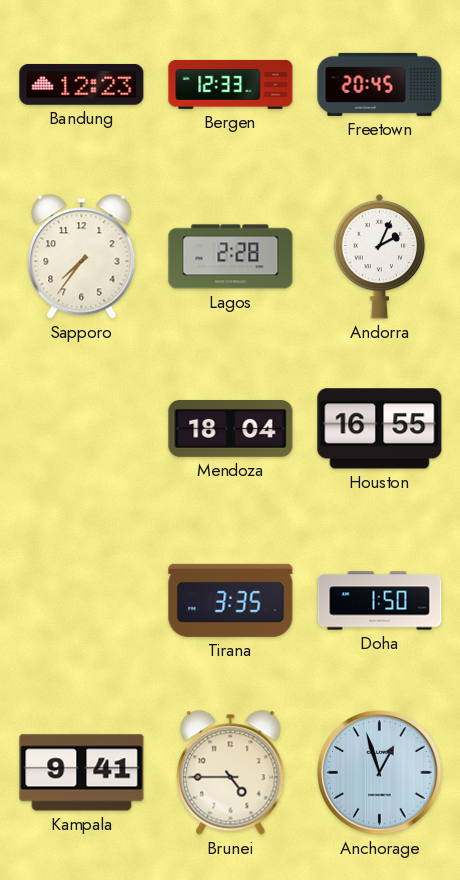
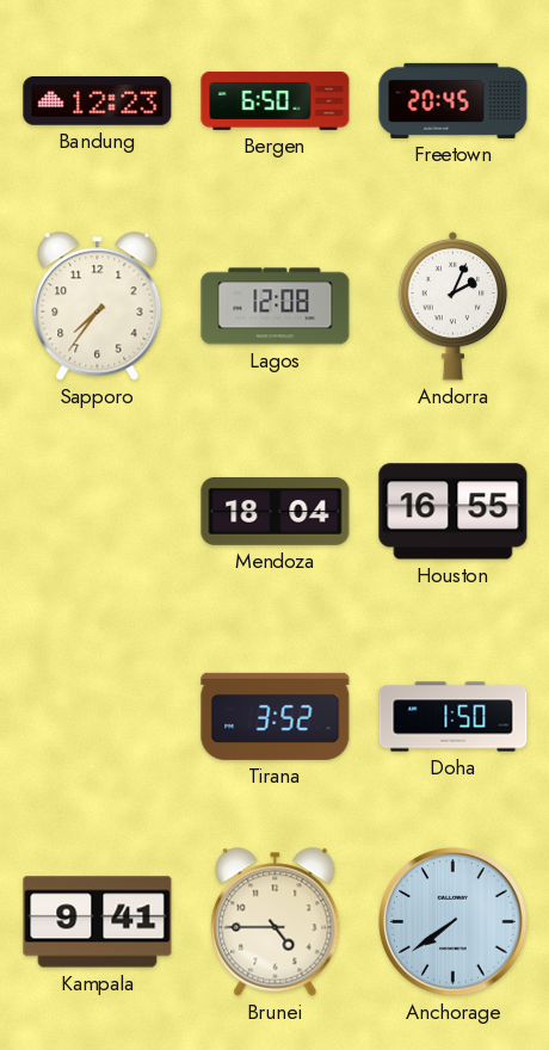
Bergen: 12:33 -> 6:50
Lagos: 2:28 -> 12:08
Tirana: 3:35 -> 3:52
Anchorage: 12:57 -> 7:39
